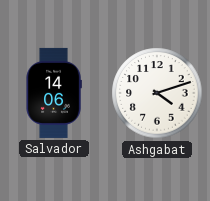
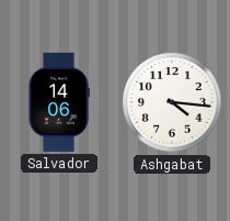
Ashgabat: 4:12 -> 4:16
